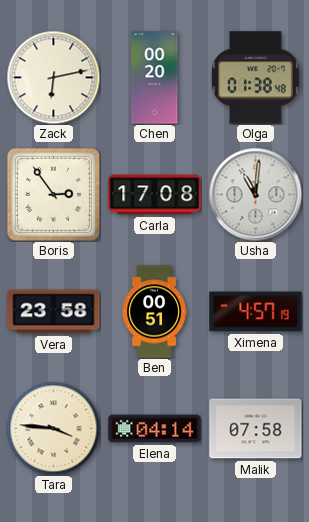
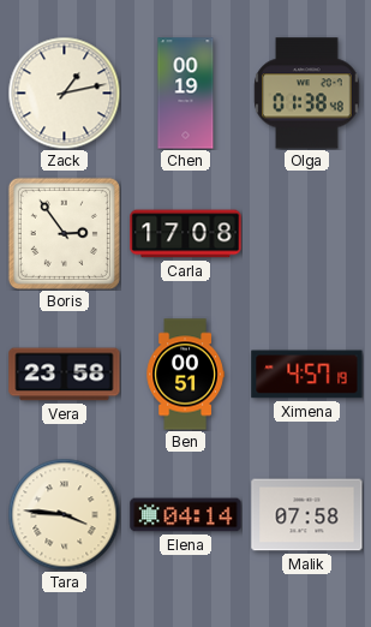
Zack: 6:13 -> 1:13
Chen: 00:20 -> 00:19
Usha: 11:01 -> none
